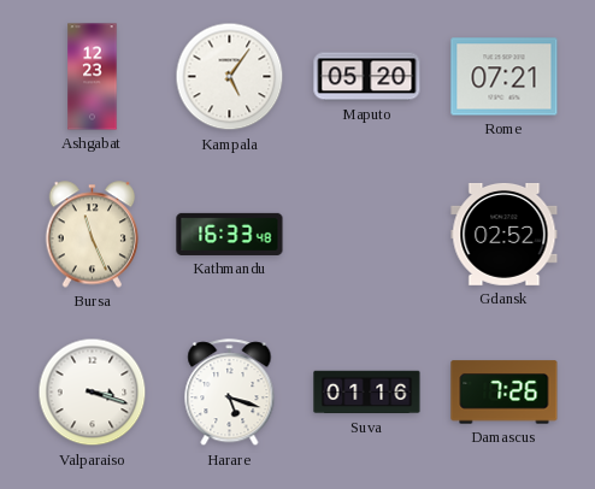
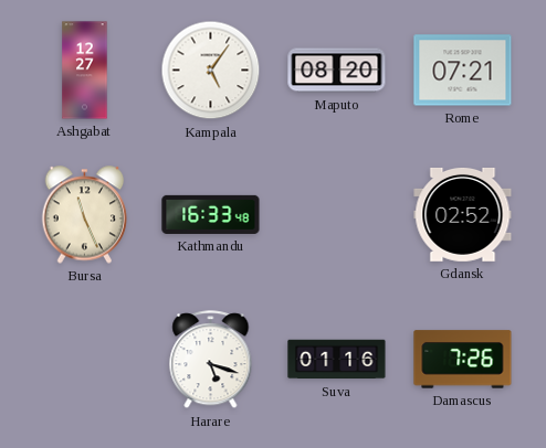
Ashgabat: 12:23 -> 12:27
Maputo: 05:20 -> 08:20
Valparaiso: 3:18 -> none
